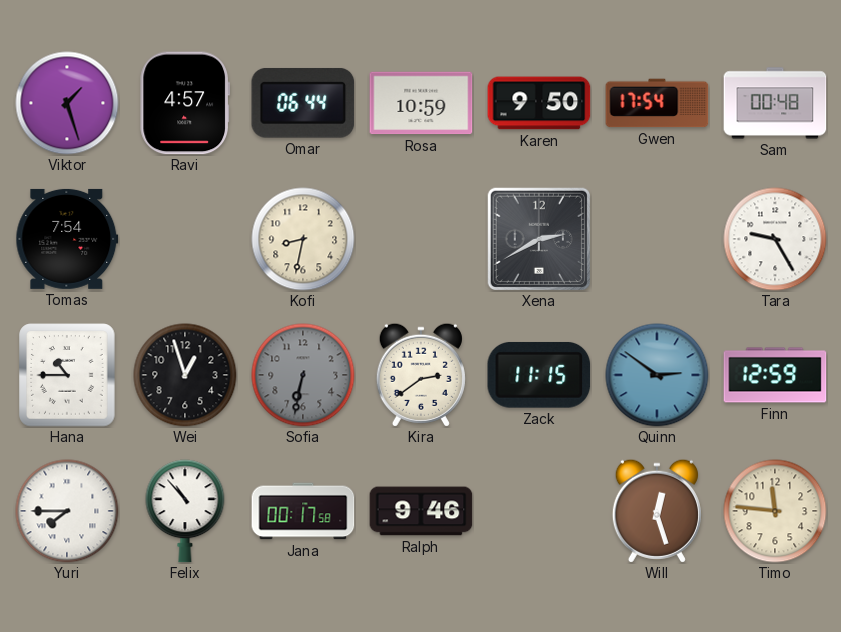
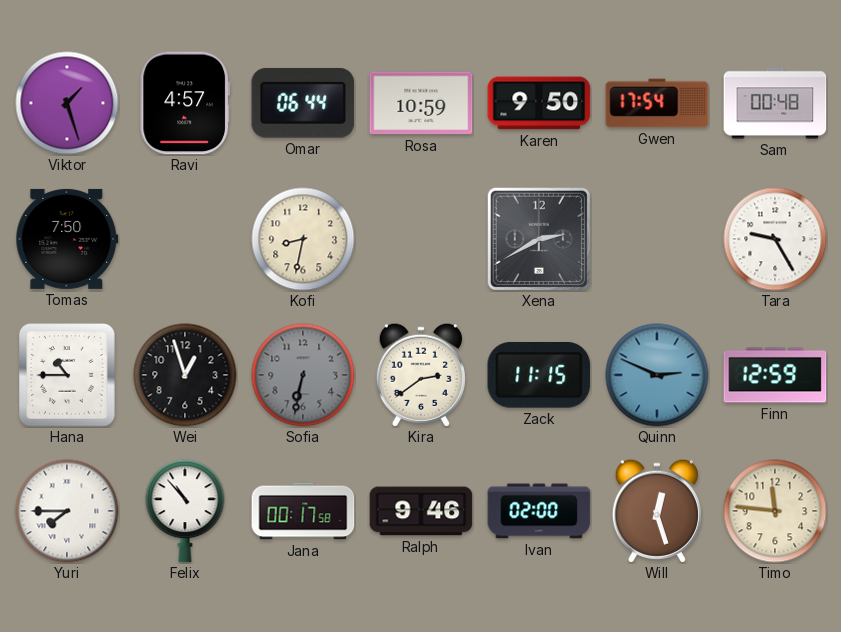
Tomas: 7:54 -> 7:50
Quinn: 2:51 -> 2:49
Ivan: none -> 02:00
